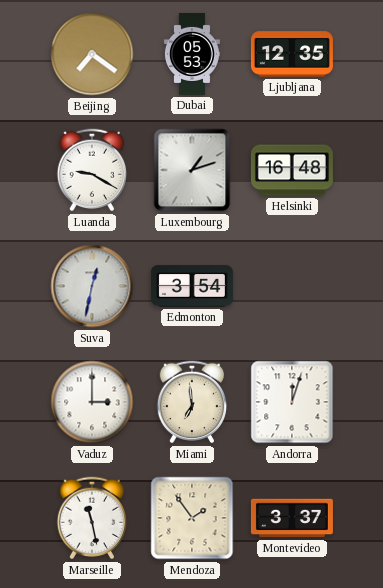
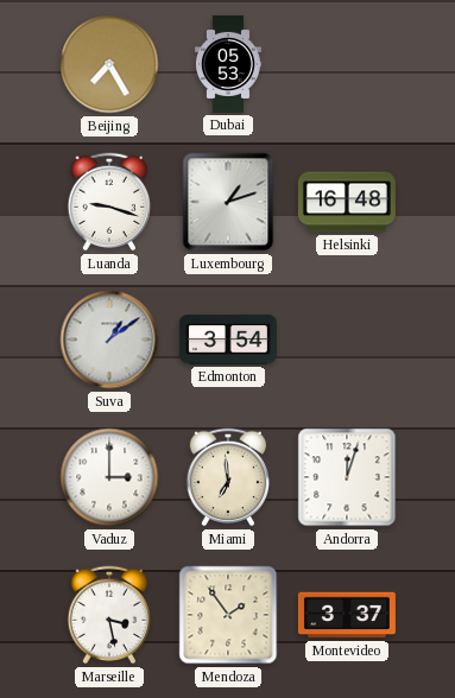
Beijing: 7:21 -> 7:25
Ljubljana: 12:35 -> none
Luanda: 9:20 -> 9:18
Suva: 12:32 -> 1:09
Marseille: 11:28 -> 3:28
